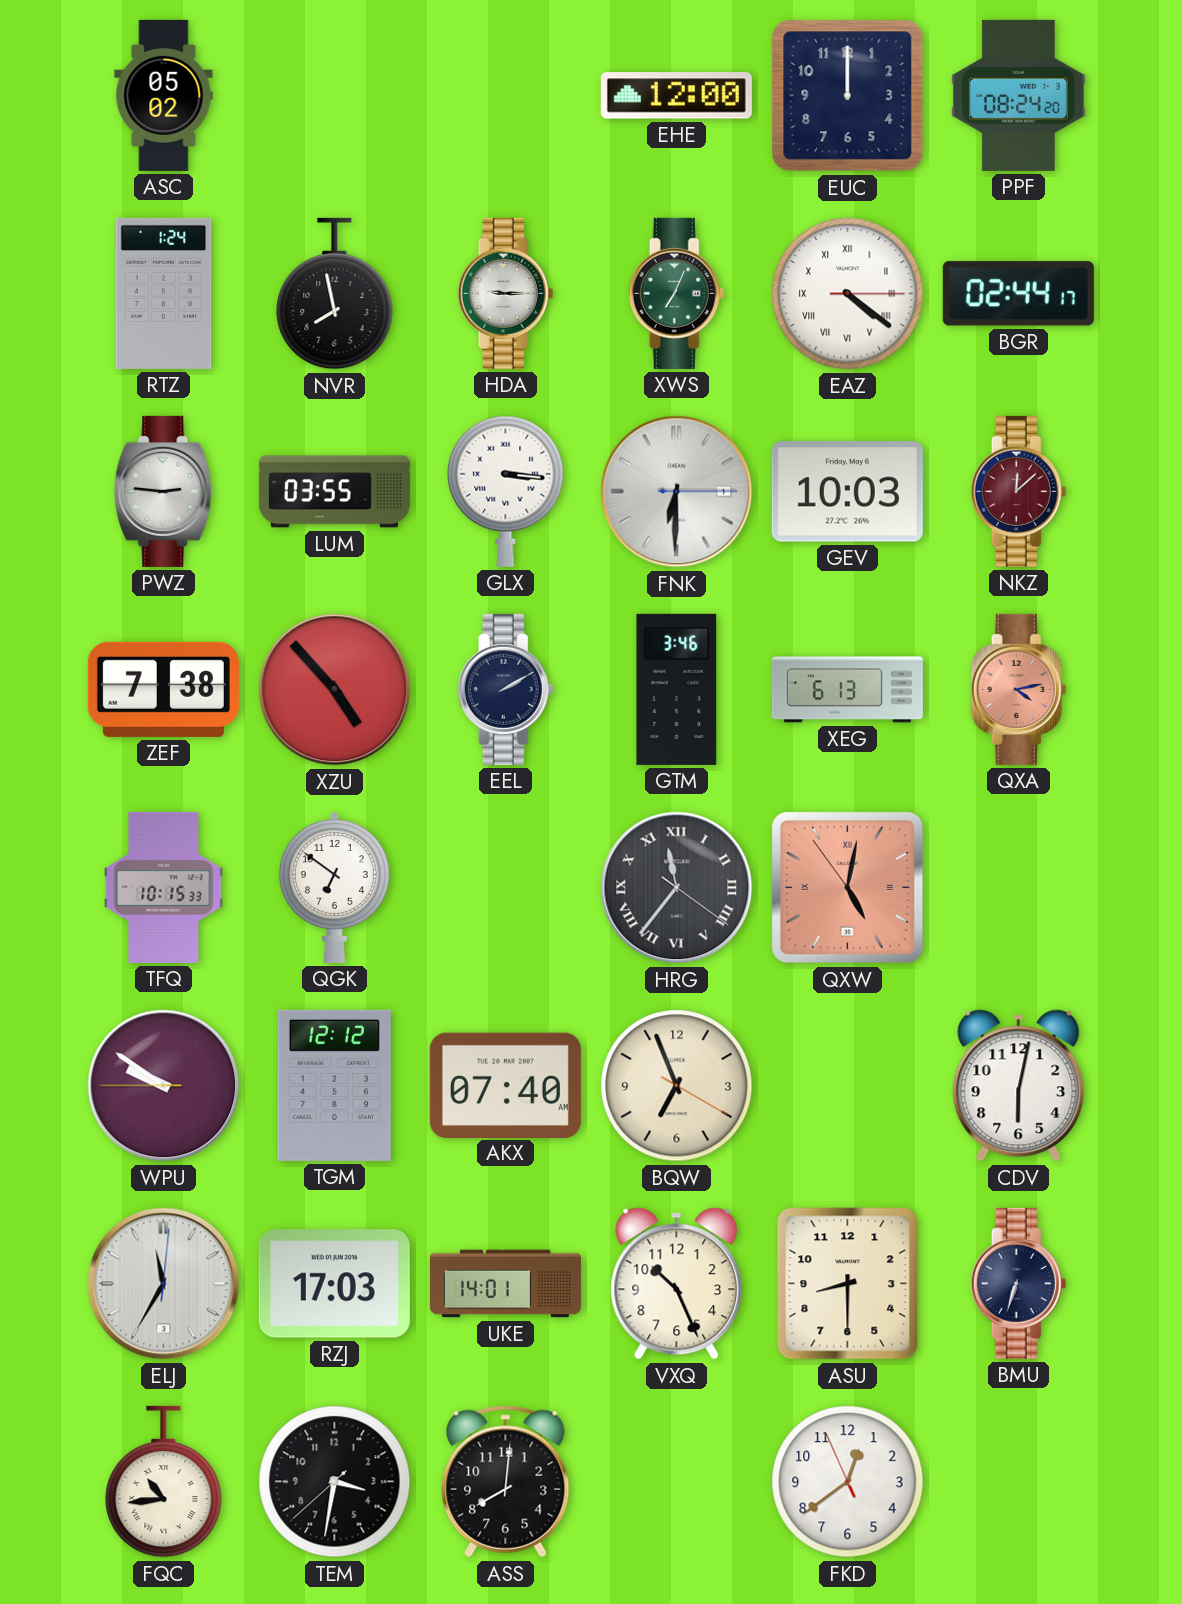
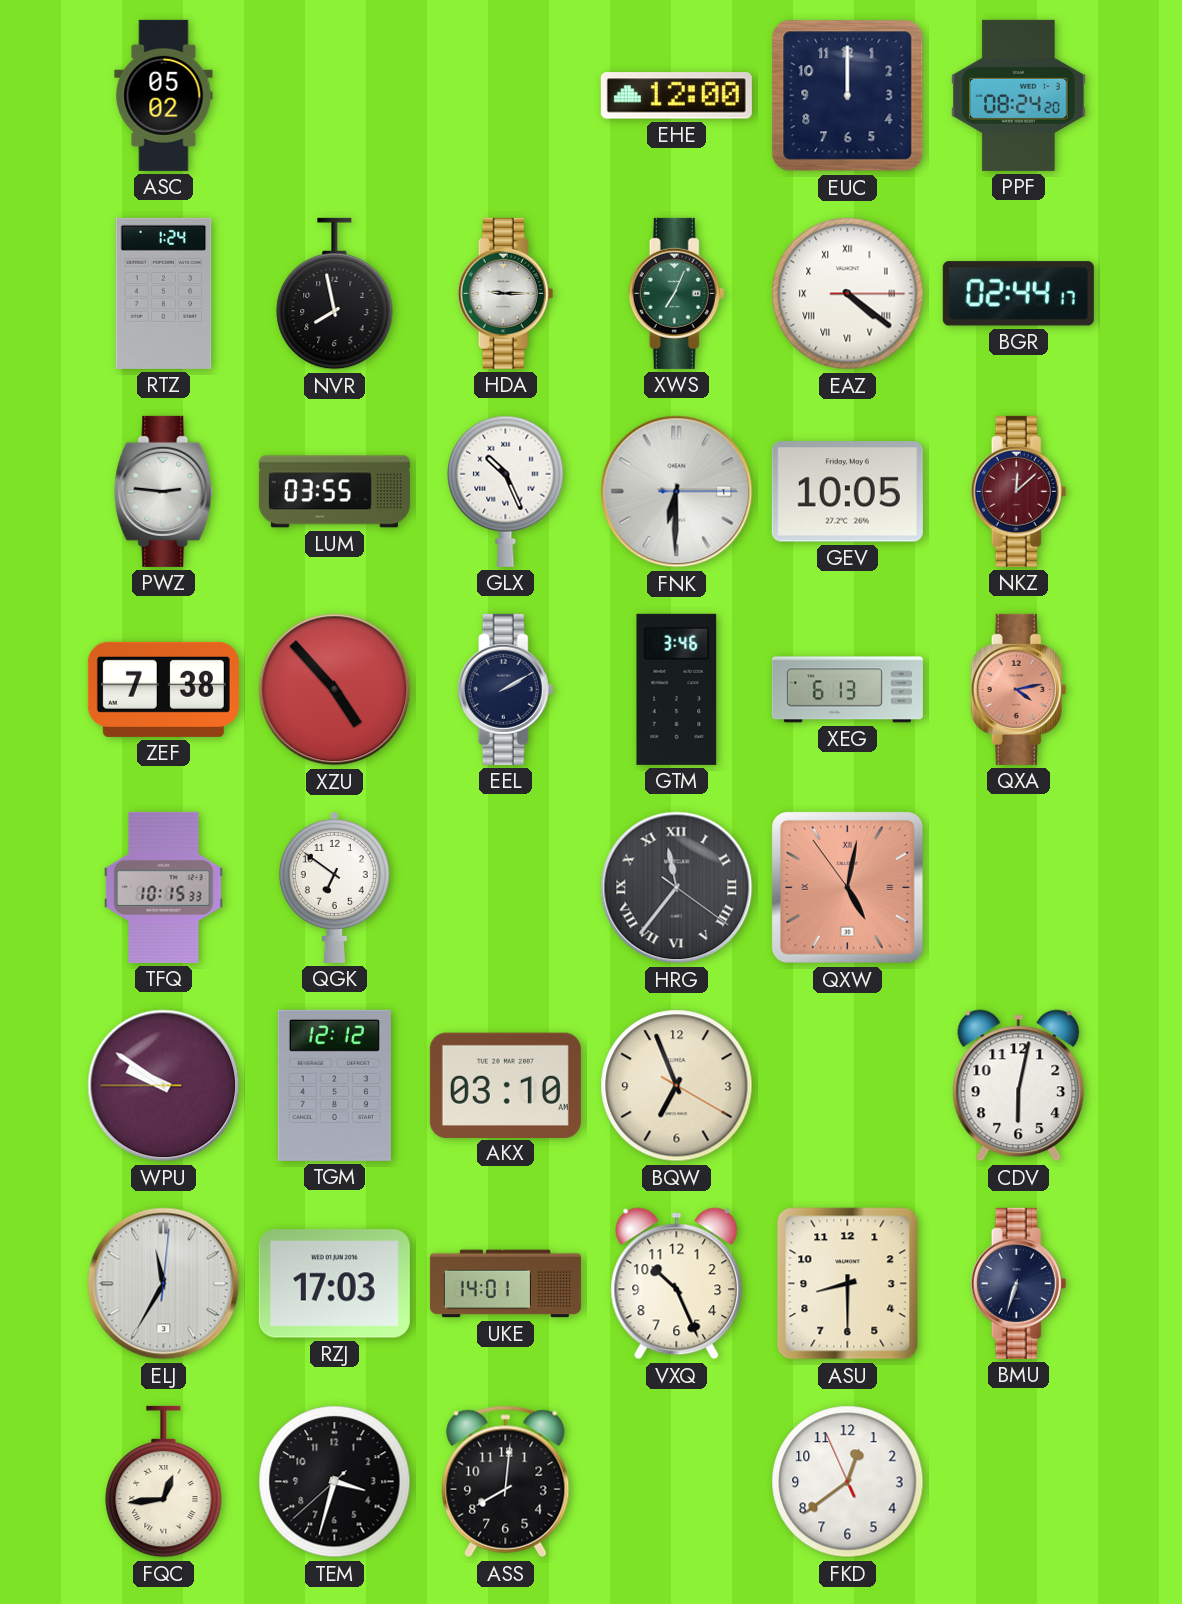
GLX: 3:16 -> 10:26
GEV: 10:03 -> 10:05
AKX: 07:40 -> 03:10
FQC: 10:44 -> 12:44
TEM: 3:31 -> 3:32
